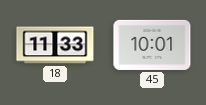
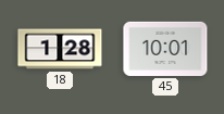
18: 11:33 -> 1:28
